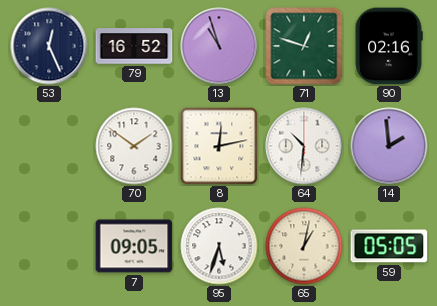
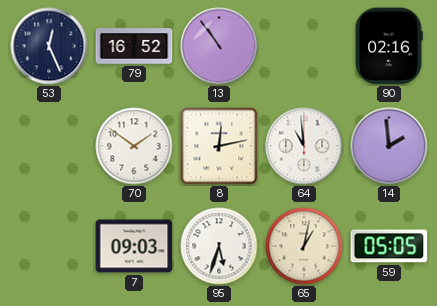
13: 10:57 -> 10:54
71: 12:48 -> none
64: 10:31 -> 10:59
7: 09:05 -> 09:03
